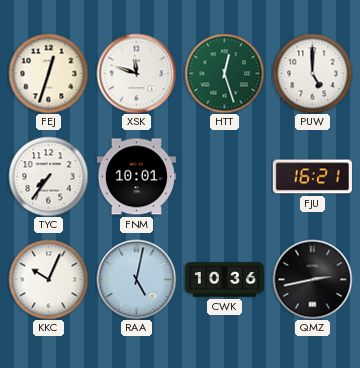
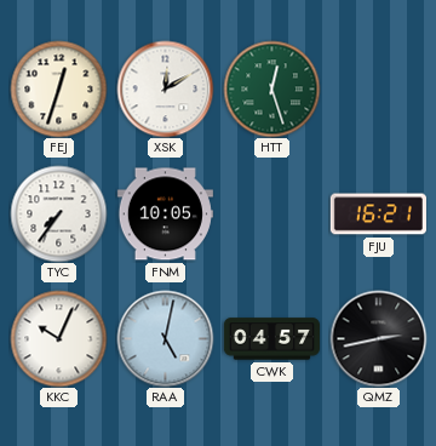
XSK: 11:48 -> 12:10
PUW: 5:00 -> none
FNM: 10:01 -> 10:05
CWK: 10:36 -> 04:57
